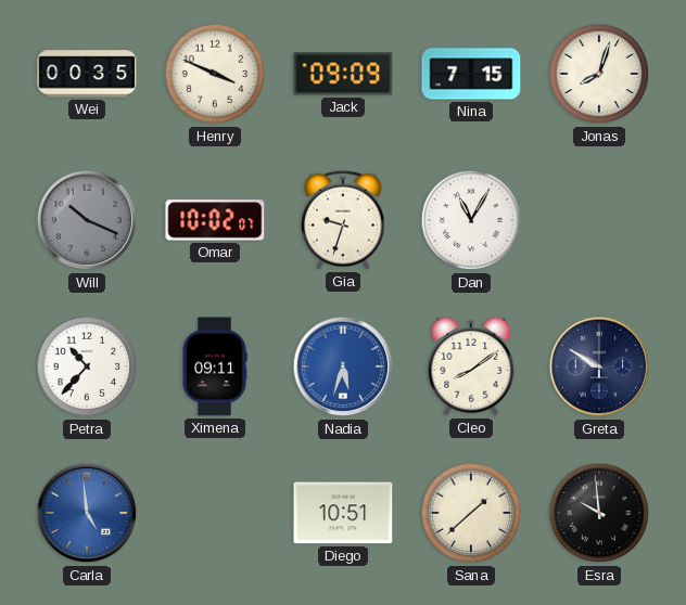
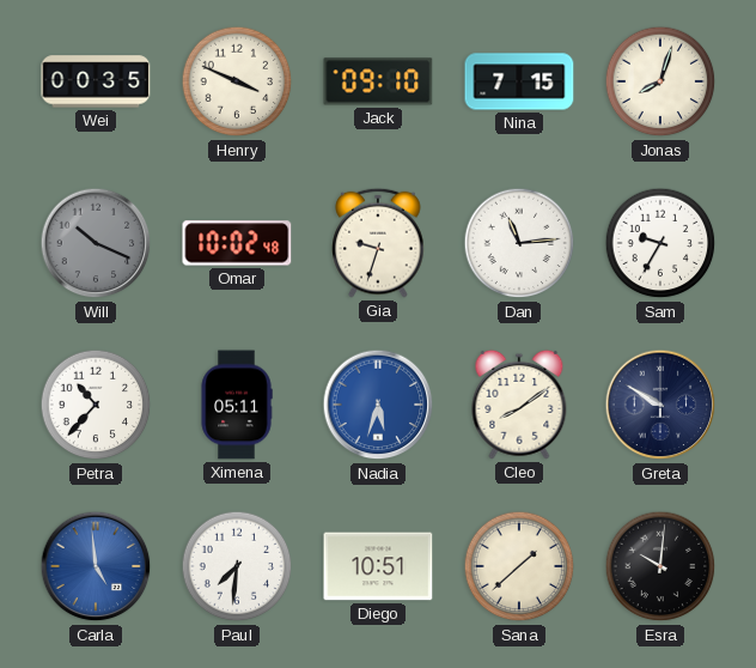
Jack: 09:09 -> 09:10
Omar: 10:02:07 -> 10:02:48
Dan: 11:05 -> 11:14
Sam: none -> 9:35
Ximena: 09:11 -> 05:11
Paul: none -> 7:31
Esra: 9:59 -> 10:01
